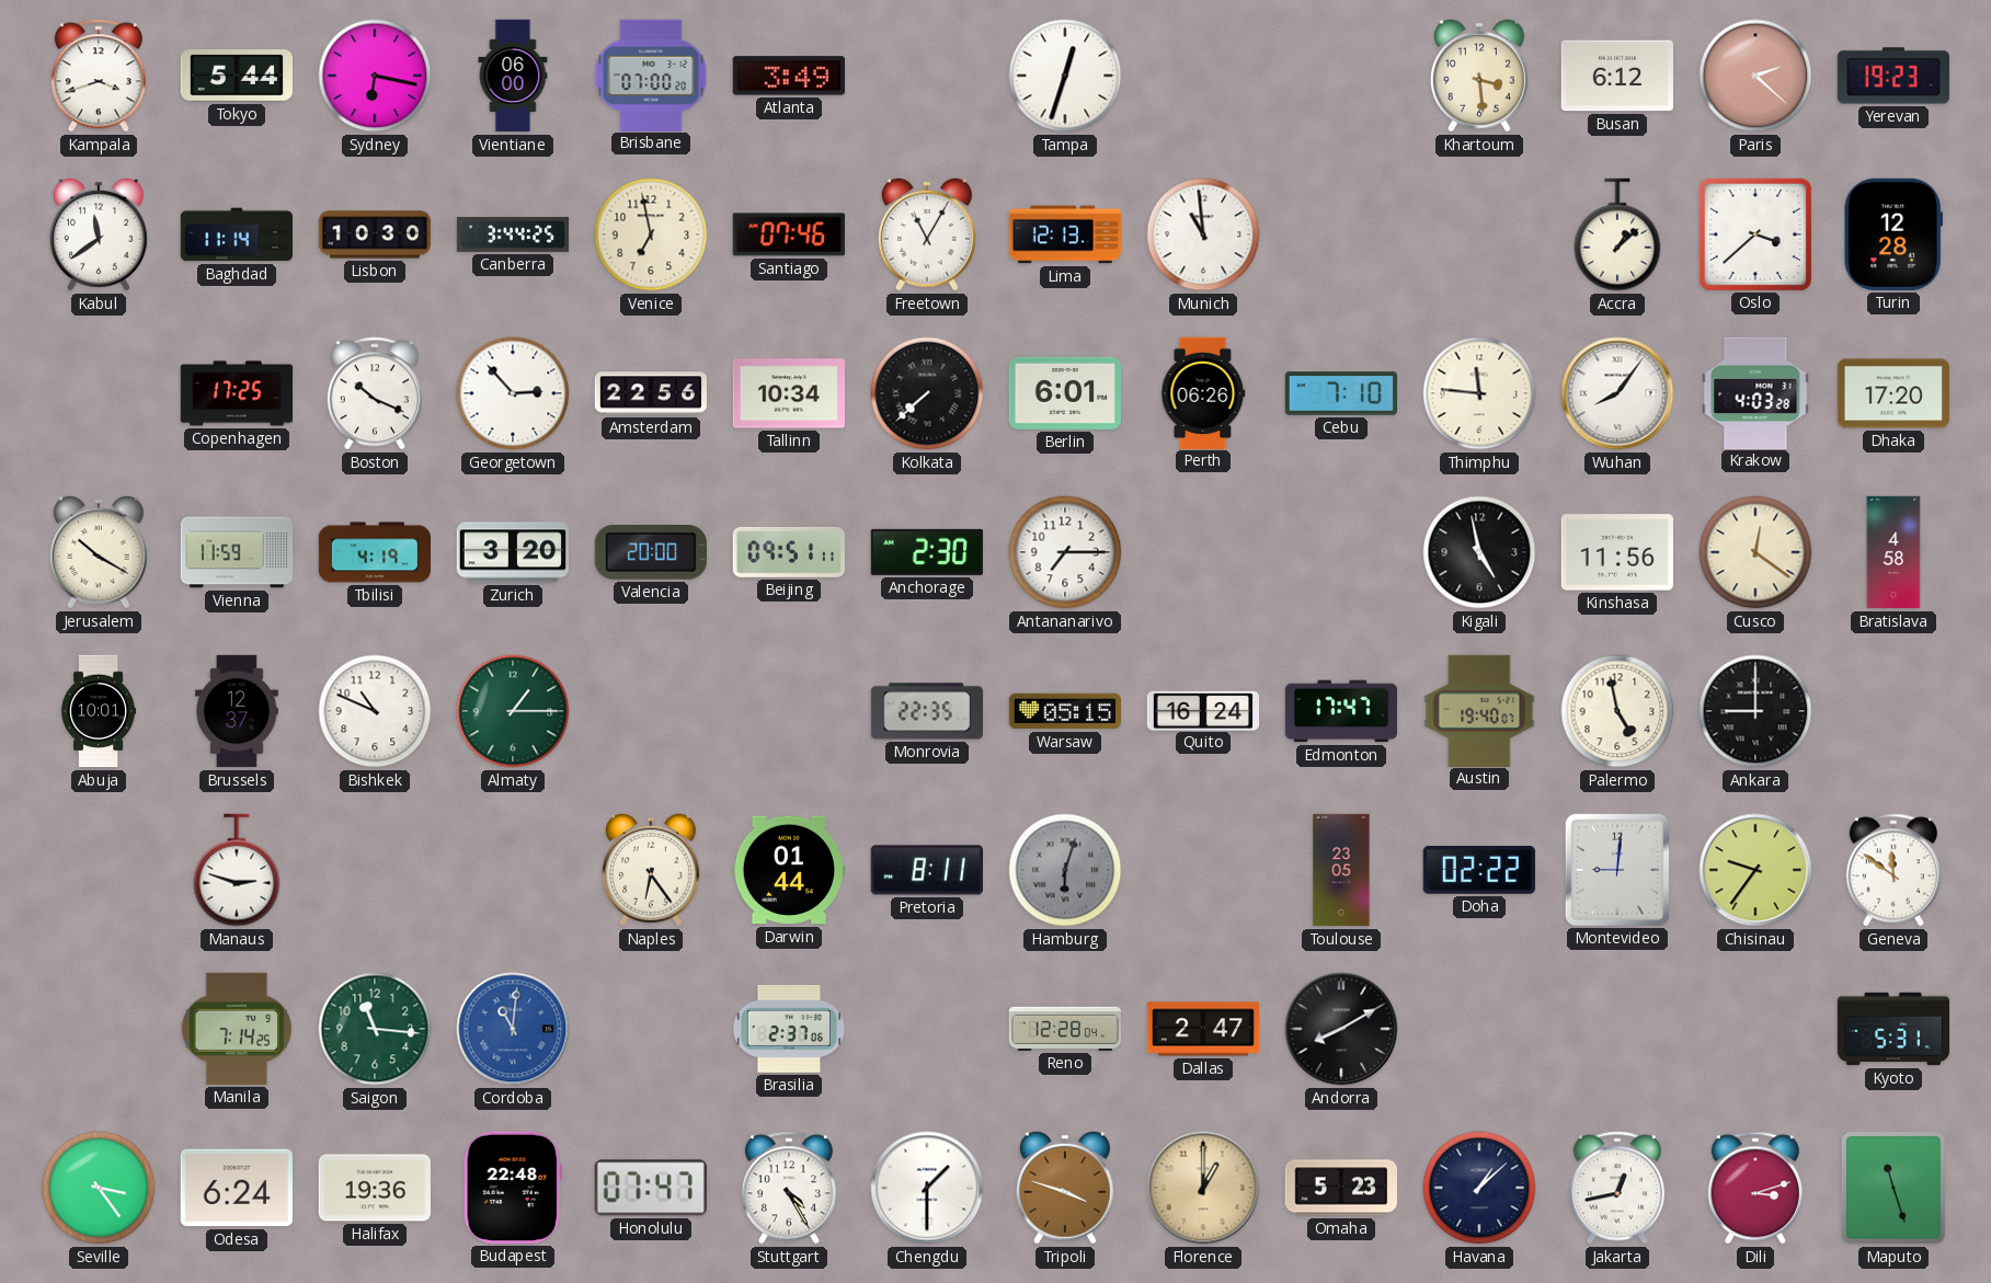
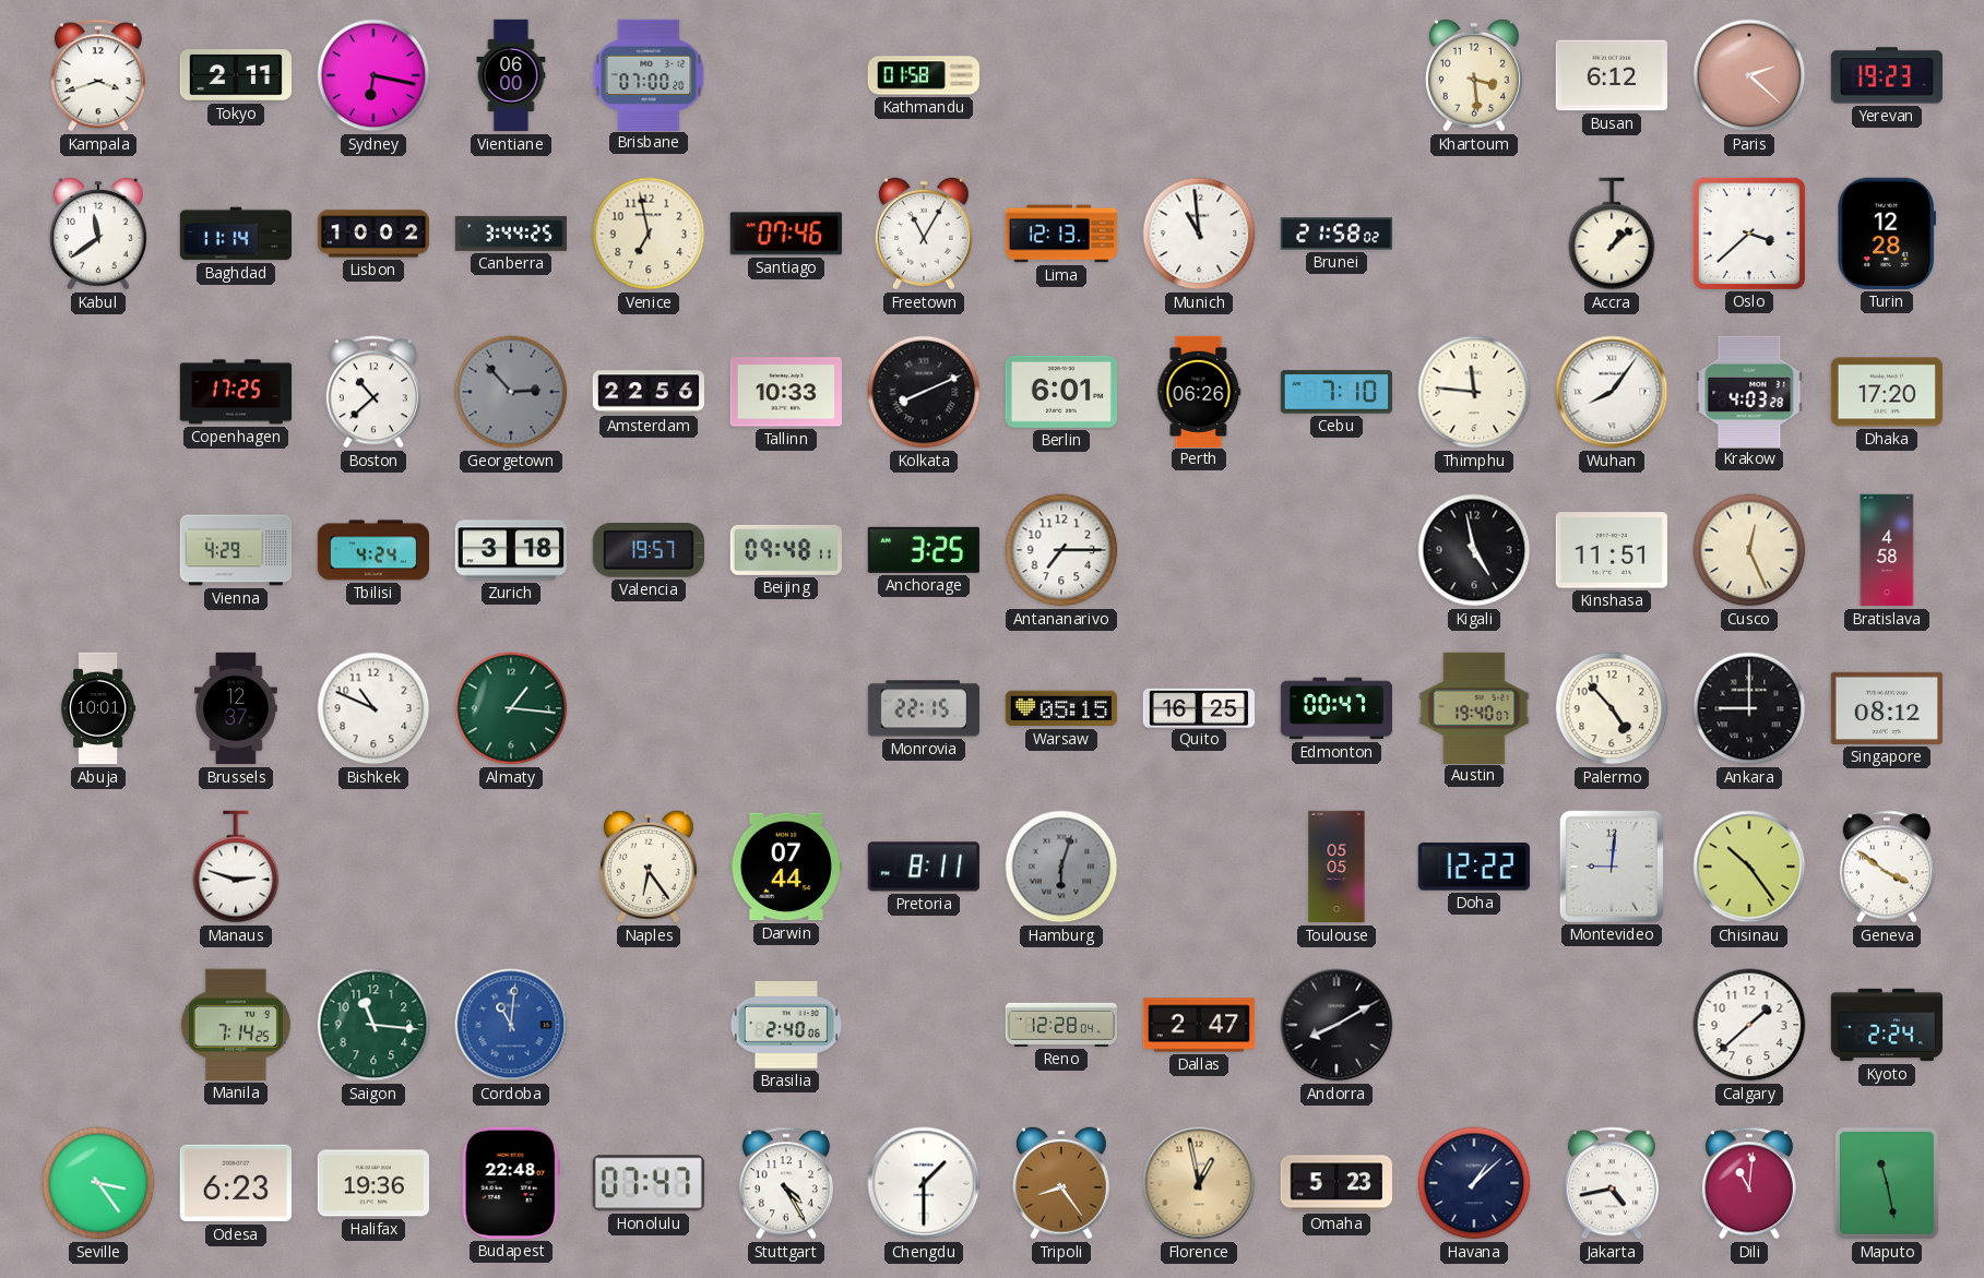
Tokyo: 5:44 -> 2:11
Atlanta: 3:49 -> none
Kathmandu: none -> 01:58
Tampa: 12:33 -> none
Lisbon: 10:30 -> 10:02
Brunei: none -> 21:58
Boston: 10:19 -> 10:38
Georgetown dial: white -> grey
Tallinn: 10:34 -> 10:33
Kolkata: 7:38 -> 8:11
Jerusalem: 10:20 -> none
Vienna: 11:59 -> 4:29
Tbilisi: 4:19 -> 4:24
Zurich: 3:20 -> 3:18
Valencia: 20:00 -> 19:57
Beijing: 09:51 -> 09:48
Anchorage: 2:30 -> 3:25
Kinshasa: 11:56 -> 11:51
Cusco: 12:21 -> 12:26
Almaty: 1:15 -> 1:16
Monrovia: 22:35 -> 22:15
Quito: 16:24 -> 16:25
Edmonton: 17:47 -> 00:47
Palermo: 4:58 -> 4:53
Singapore: none -> 08:12
Darwin: 01:44 -> 07:44
Toulouse: 23:05 -> 05:05
Doha: 02:22 -> 12:22
Chisinau: 9:36 -> 10:24
Geneva: 11:51 -> 3:51
Brasilia: 2:37 -> 2:40
Calgary: none -> 1:38
Kyoto: 5:31 -> 2:24
Odesa: 6:24 -> 6:23
Tripoli: 3:48 -> 8:24
Florence: 1:00 -> 12:58
Jakarta: 12:43 -> 4:43
Dili: 3:12 -> 11:01
Maputo: 11:27 -> 11:28
